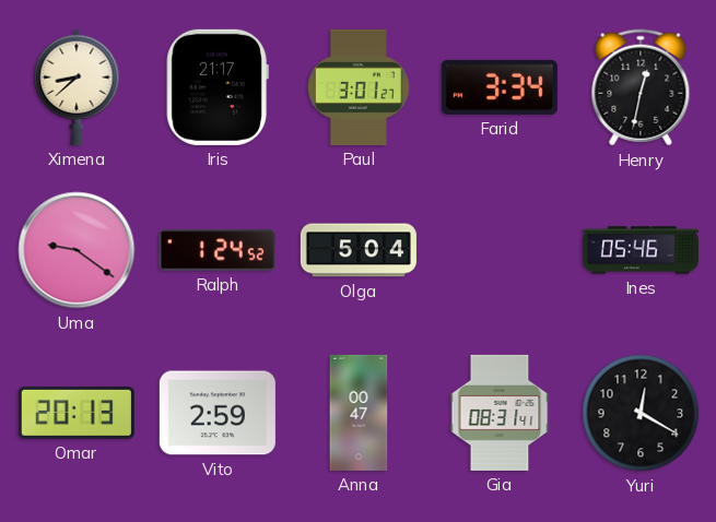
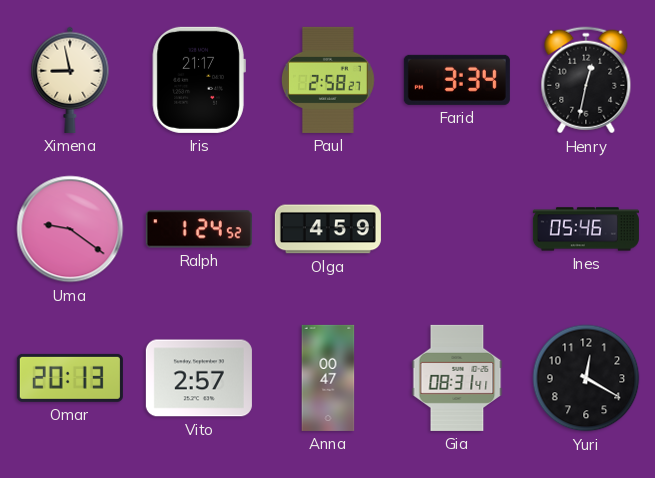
Ximena: 8:38 -> 8:58
Paul: 3:01 -> 2:58
Olga: 5:04 -> 4:59
Vito: 2:59 -> 2:57
